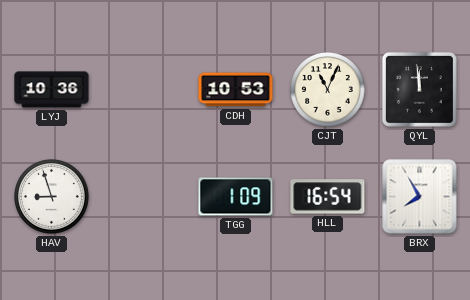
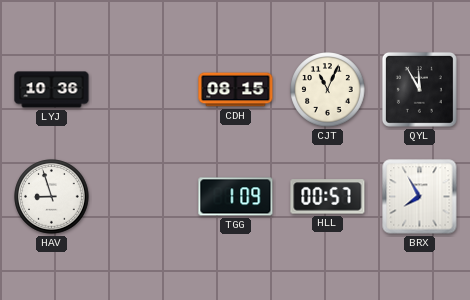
CDH: 10:53 -> 08:15
QYL: 11:59 -> 11:55
HLL: 16:54 -> 00:57
